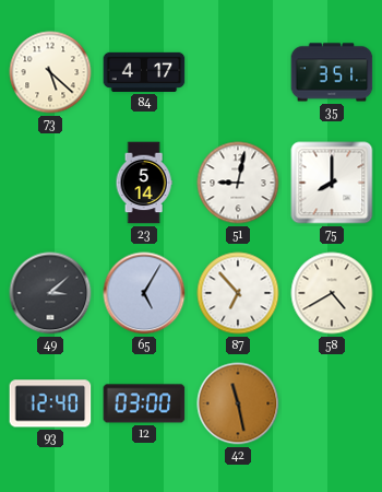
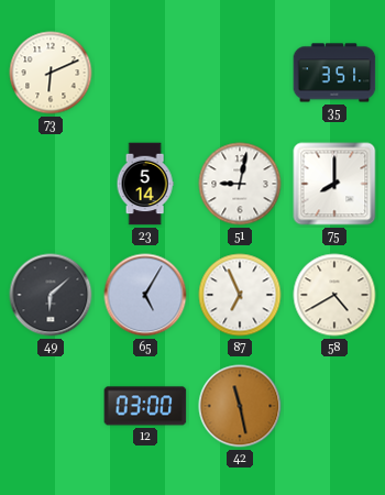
73: 5:22 -> 6:11
84: 4:17 -> none
49: 3:08 -> 6:08
87: 6:53 -> 6:56
93: 12:40 -> none
